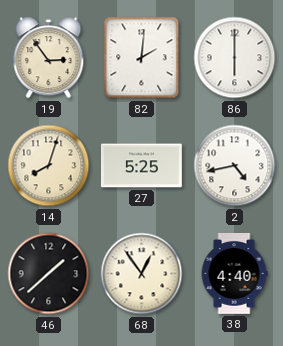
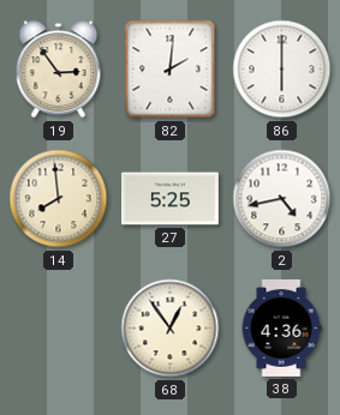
14: 8:03 -> 7:59
46: 1:38 -> none
38: 4:40 -> 4:36
